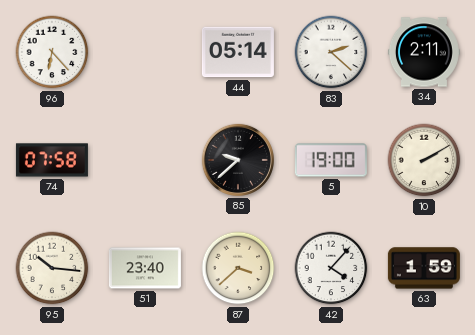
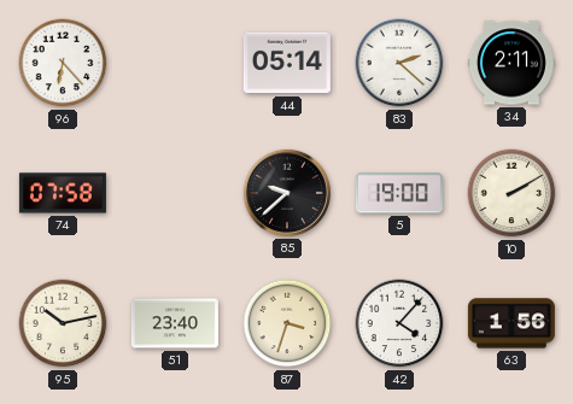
95: 10:16 -> 10:13
87: 3:38 -> 3:33
63: 1:59 -> 1:56
